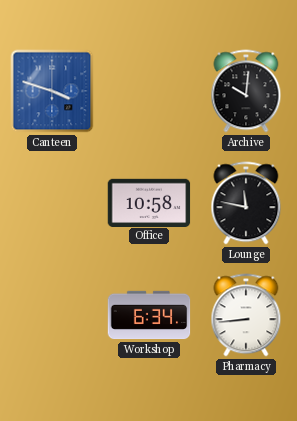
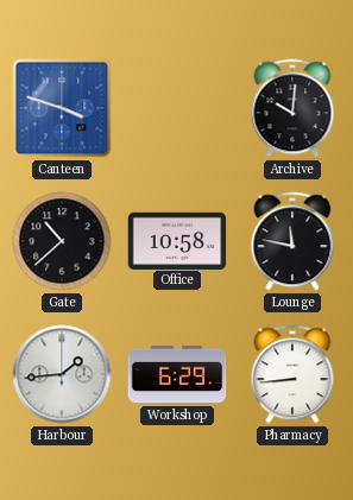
Gate: none -> 10:38
Harbour: none -> 1:44
Workshop: 6:34 -> 6:29
